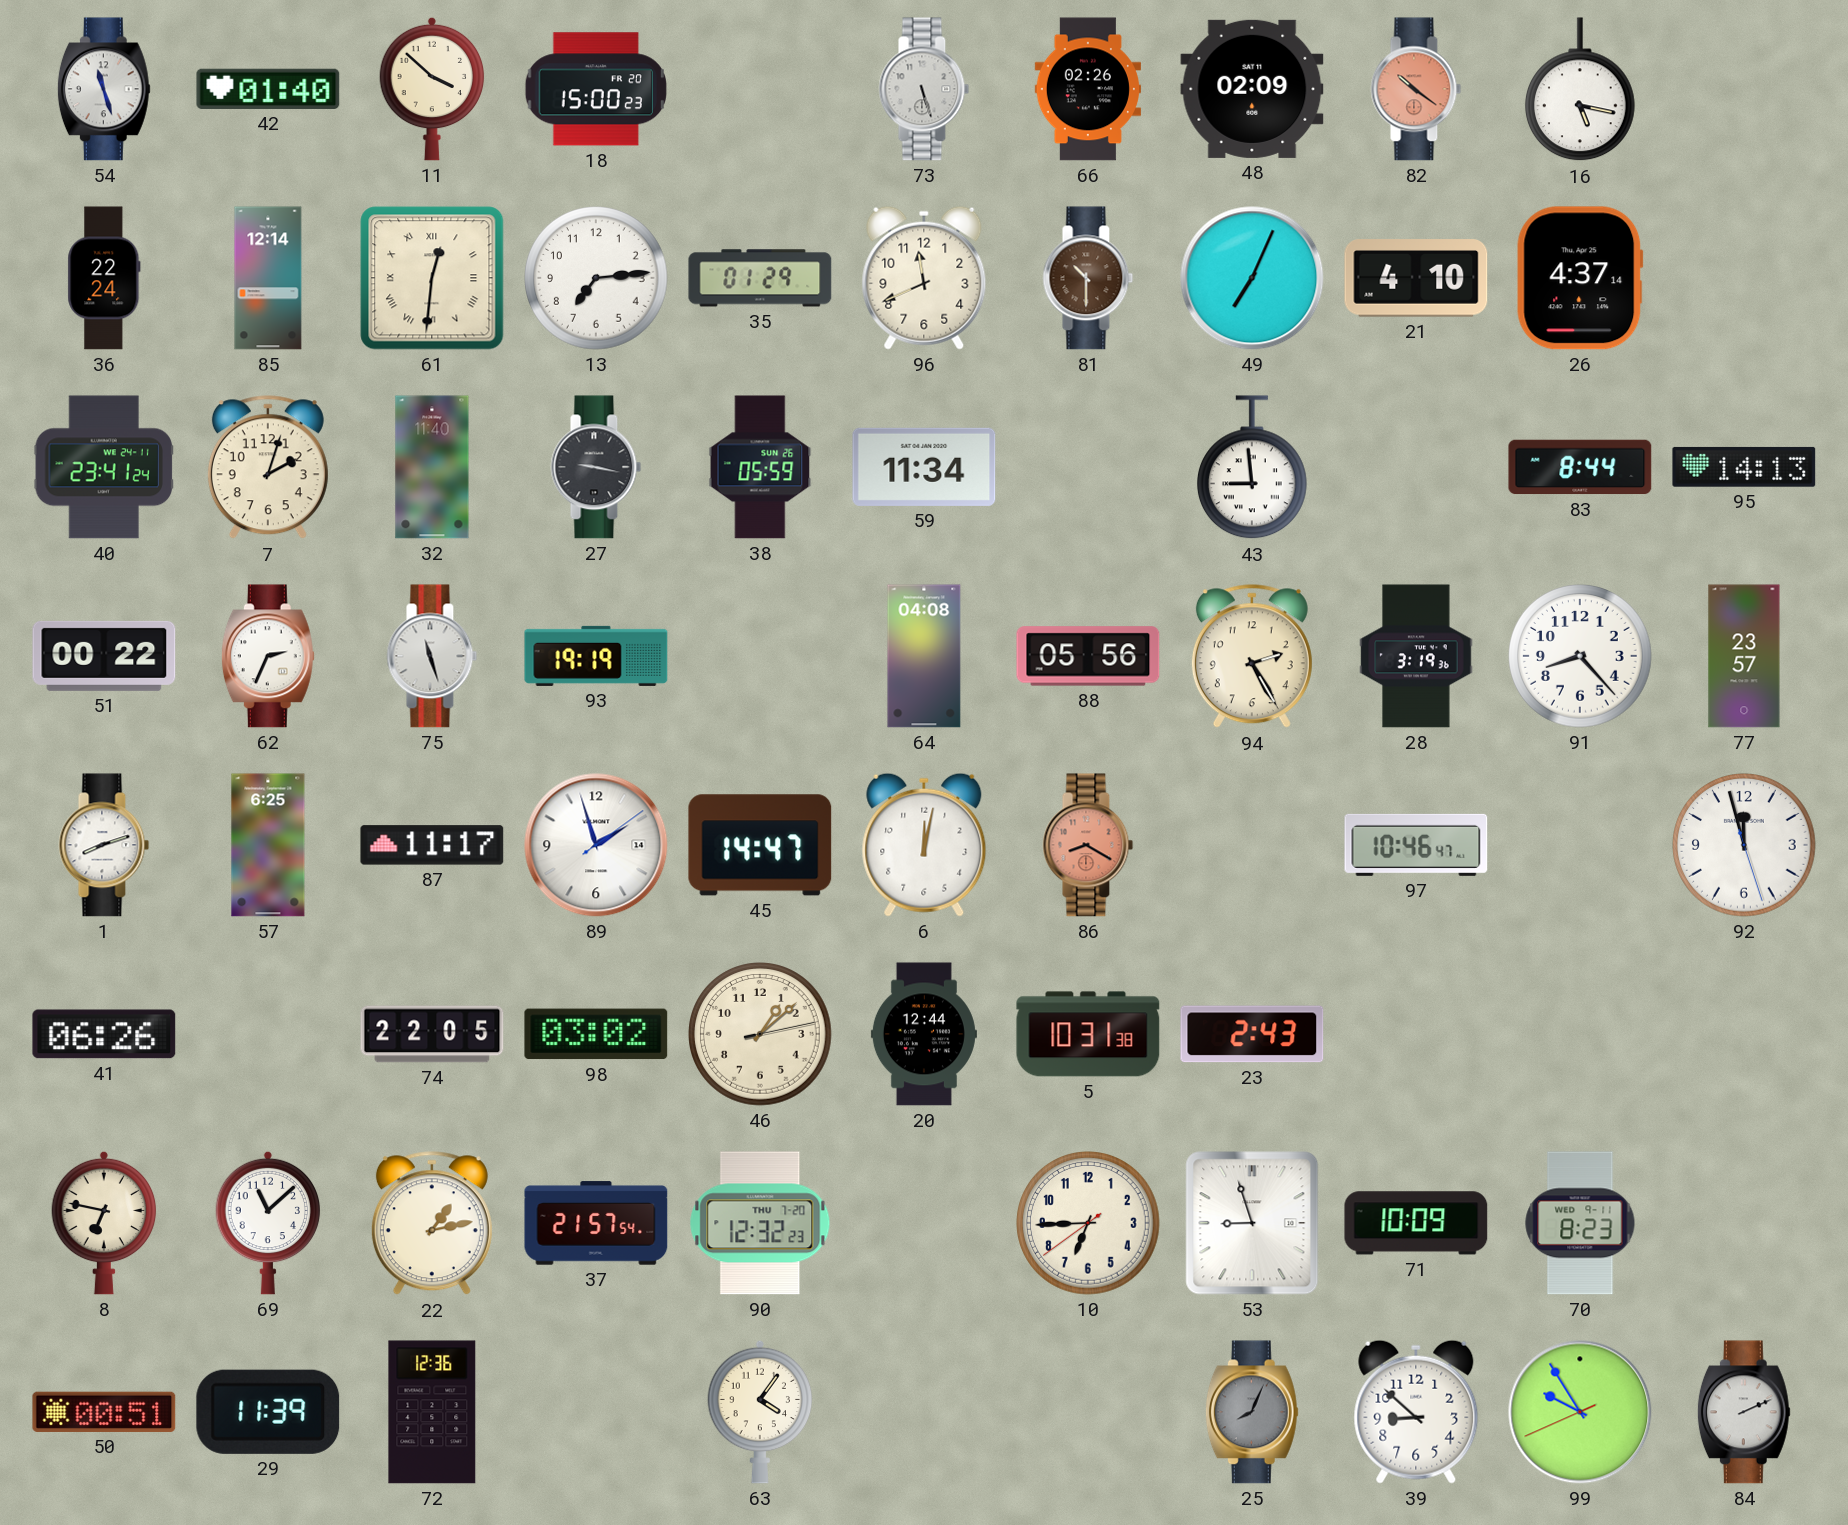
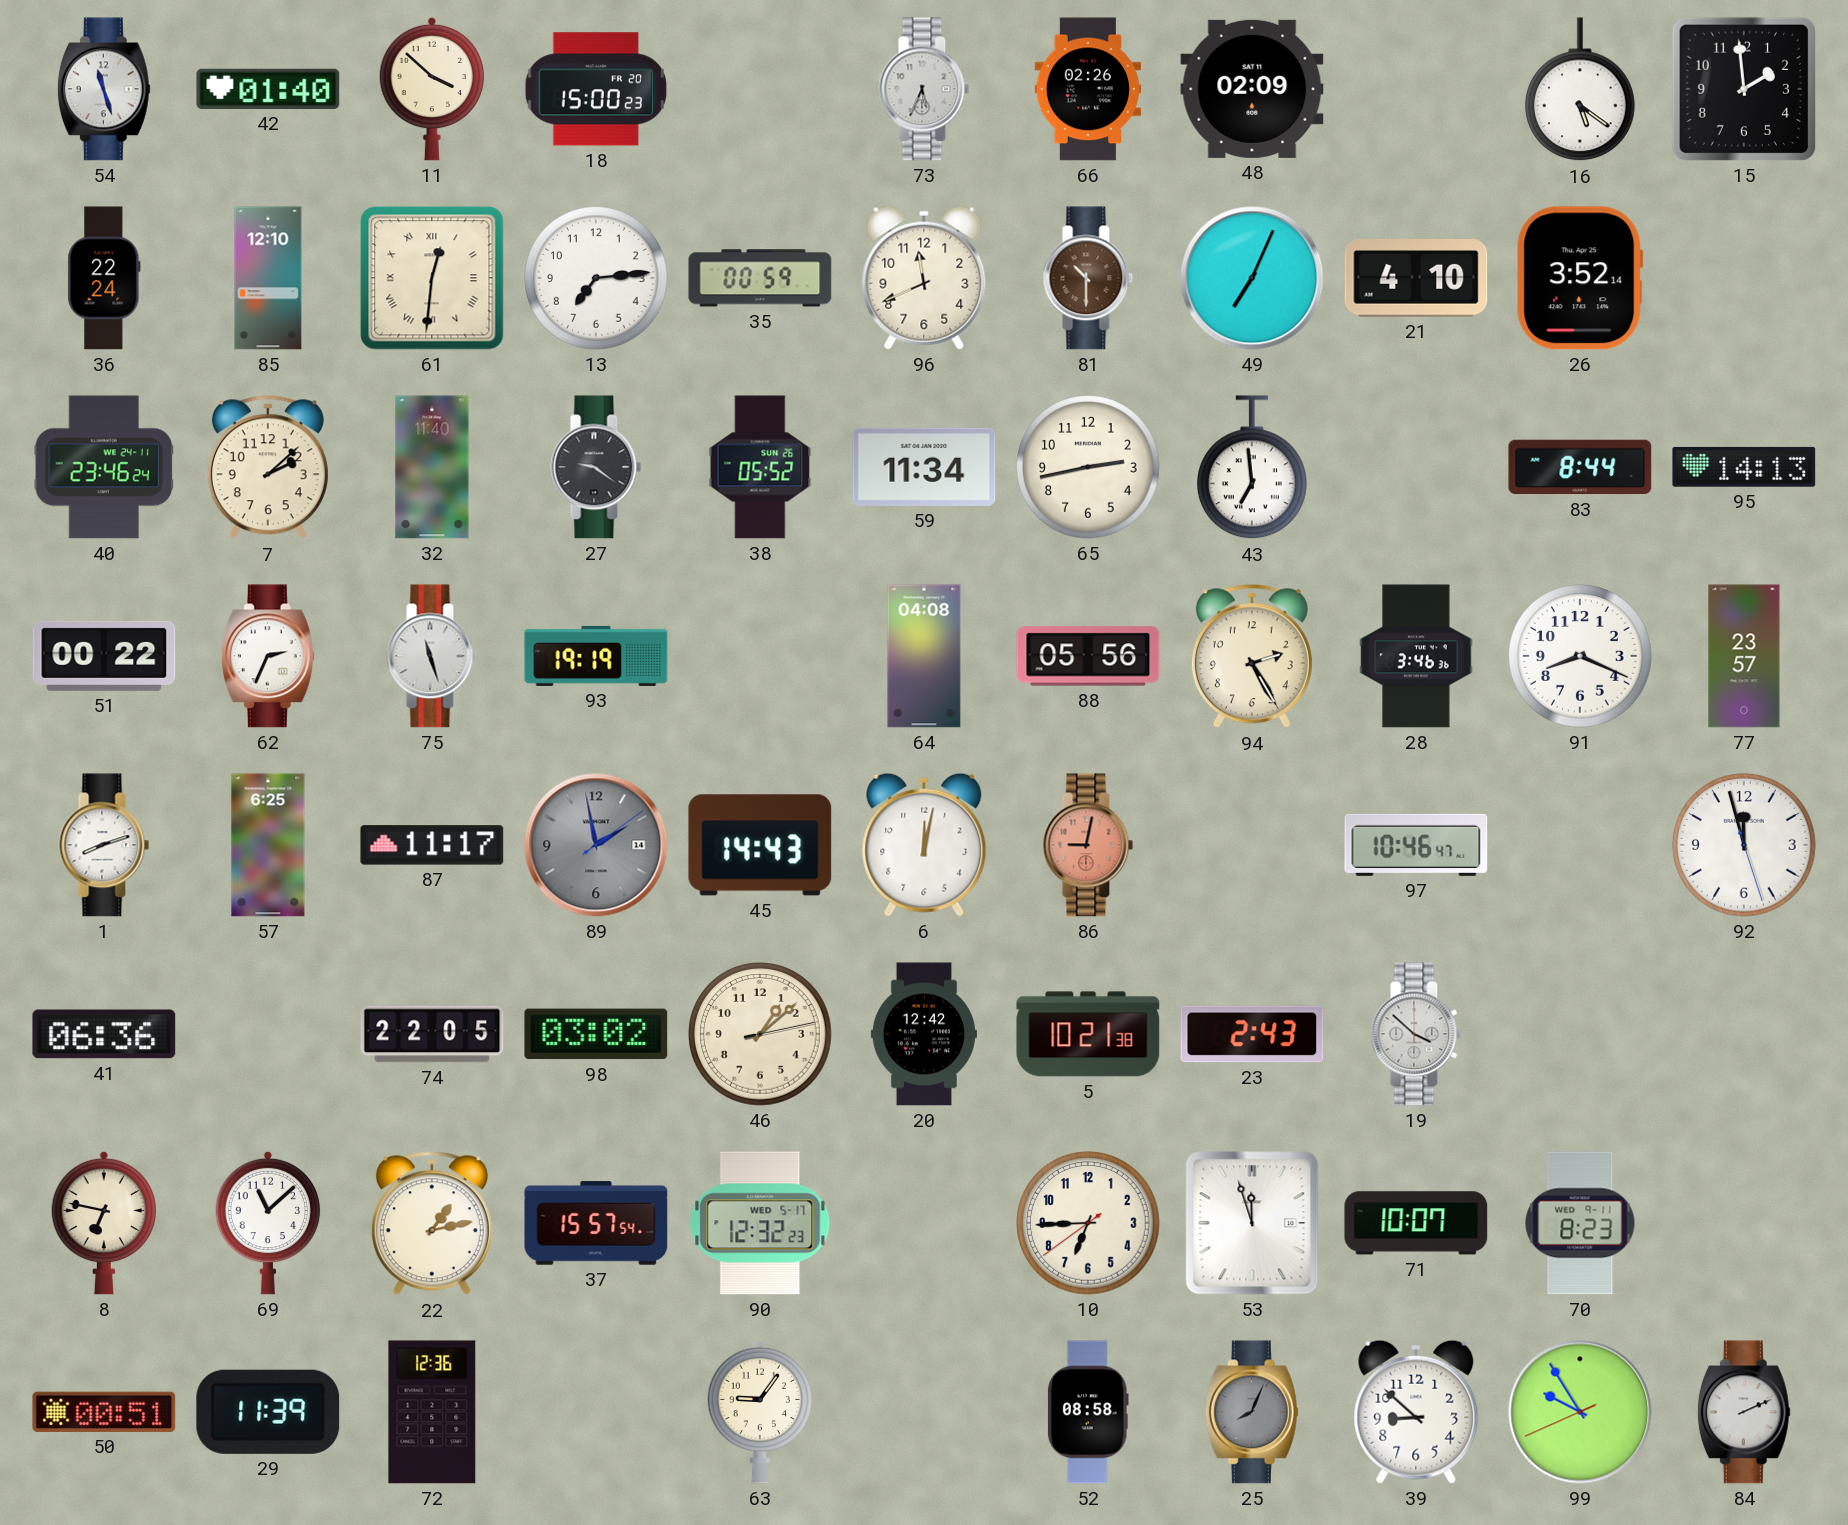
73: 5:27 -> 5:34
82: 10:21 -> none
16: 5:17 -> 5:21
15: none -> 1:59
85: 12:14 -> 12:10
35: 01:29 -> 00:59
26: 4:37 -> 3:52
40: 23:41 -> 23:46
7: 2:03 -> 2:08
27: 9:17 -> 9:21
38: 05:59 -> 05:52
65: none -> 2:43
43: 8:59 -> 6:59
28: 3:19 -> 3:46
91: 8:23 -> 8:19
89: 1:57 -> 1:58
89 dial: white -> grey
45: 14:47 -> 14:43
86: 8:20 -> 9:02
41: 06:26 -> 06:36
20: 12:44 -> 12:42
5: 10:31 -> 10:21
19: none -> 3:52
37: 21:57 -> 15:57
90 date: THU 7-20 -> WED 5-17
53: 8:57 -> 11:57
71: 10:09 -> 10:07
63: 4:06 -> 9:06
52: none -> 08:58
